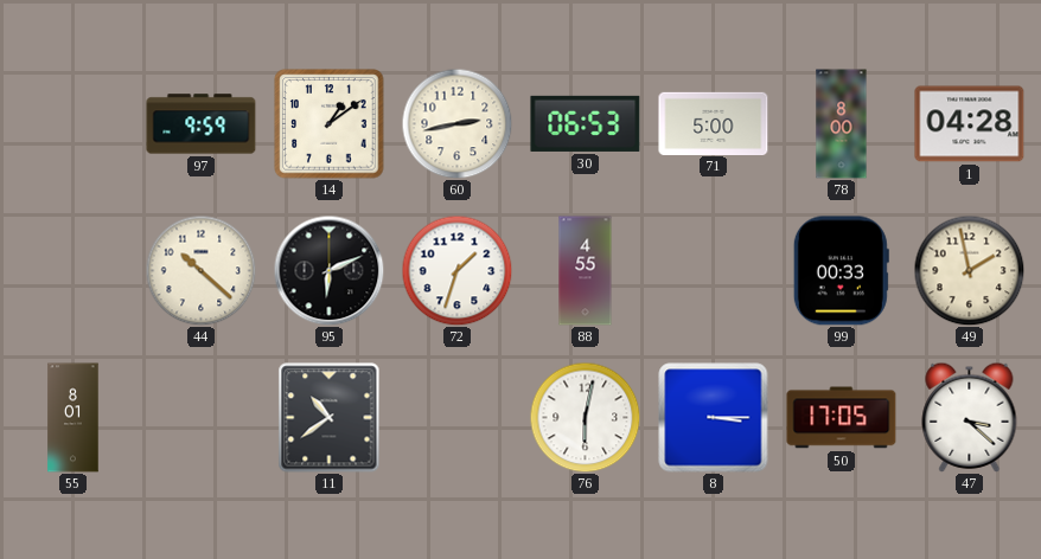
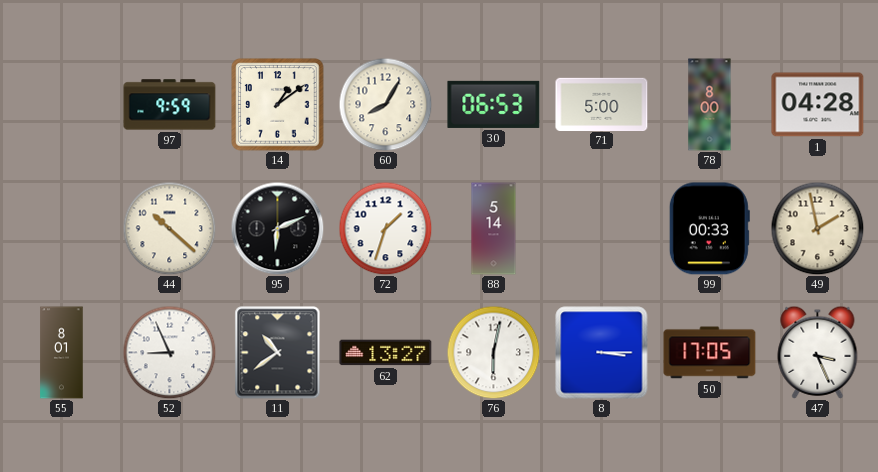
60: 2:43 -> 8:05
88: 4:55 -> 5:14
52: none -> 8:56
62: none -> 13:27
47: 3:22 -> 3:26
